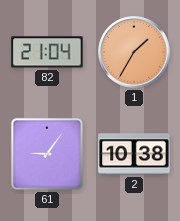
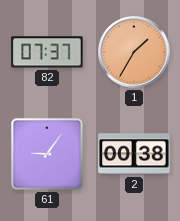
82: 21:04 -> 07:37
2: 10:38 -> 00:38
